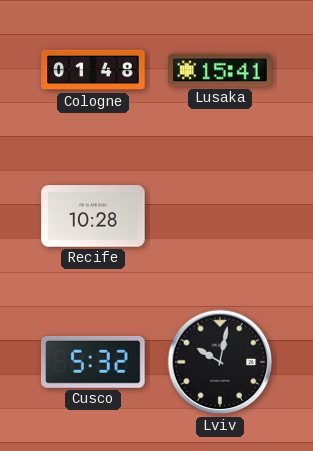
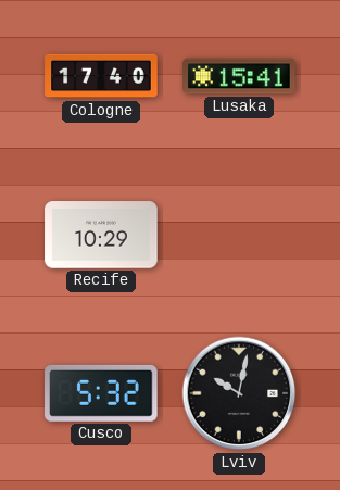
Cologne: 01:48 -> 17:40
Recife: 10:28 -> 10:29
